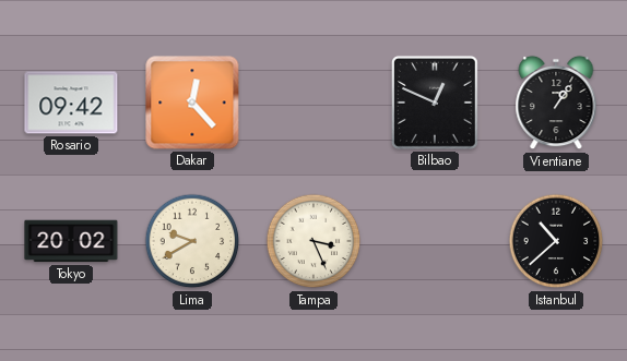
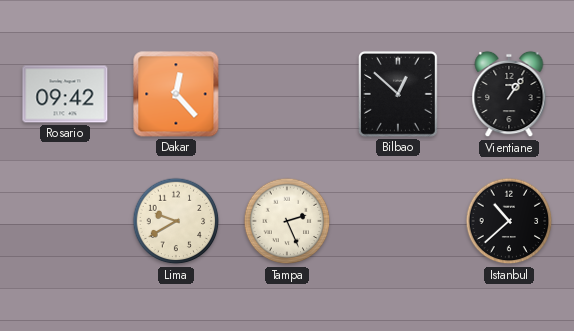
Bilbao: 12:49 -> 12:52
Tokyo: 20:02 -> none
Tampa: 3:26 -> 2:26
